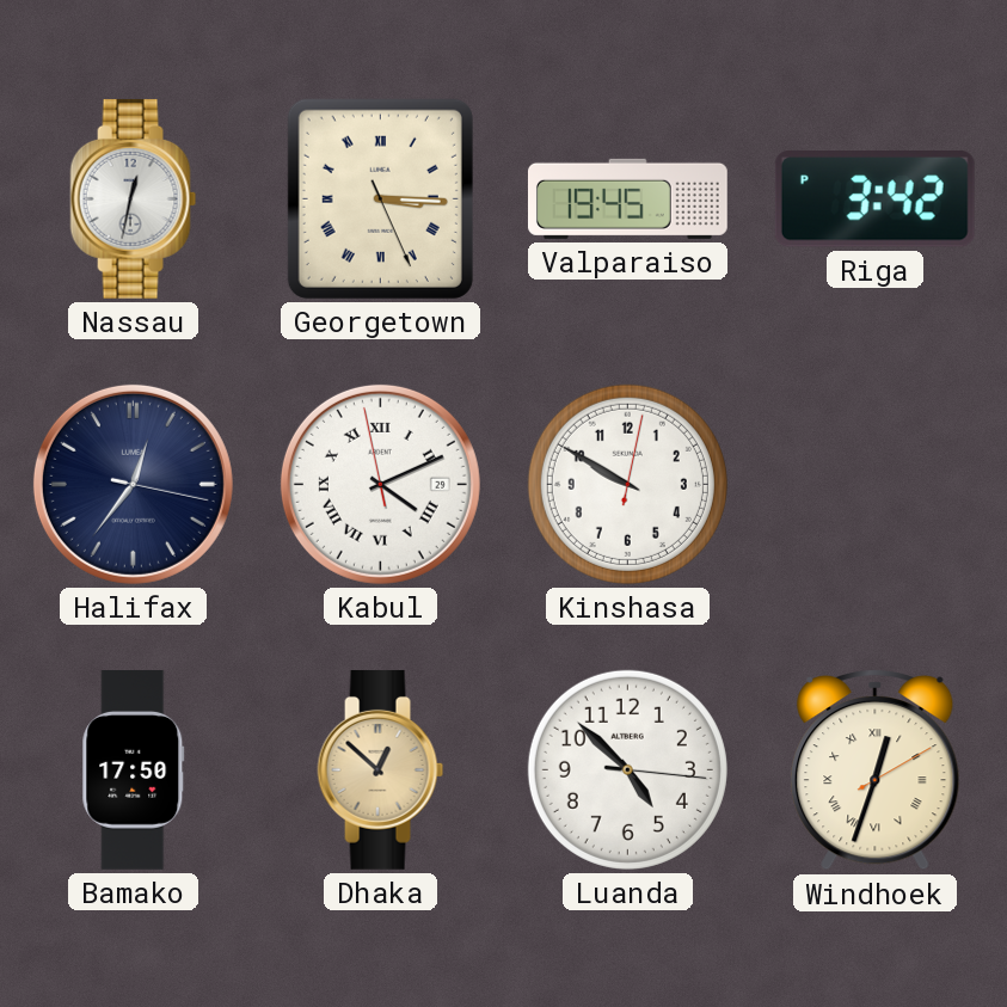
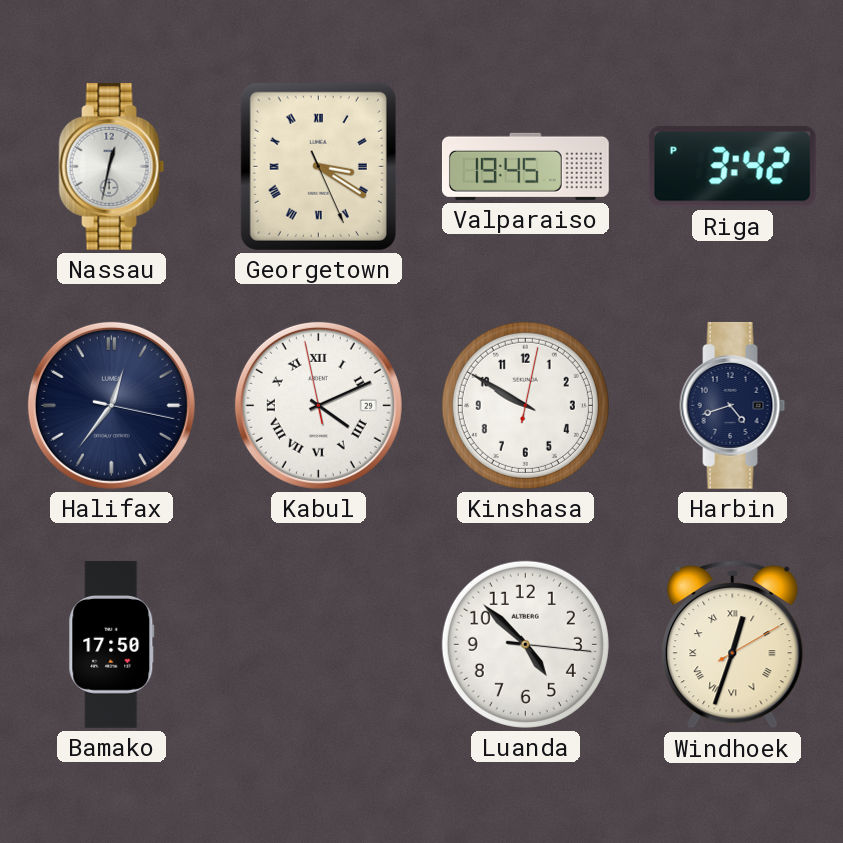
Georgetown: 3:15 -> 3:20
Harbin: none -> 4:42
Dhaka: 12:52 -> none
